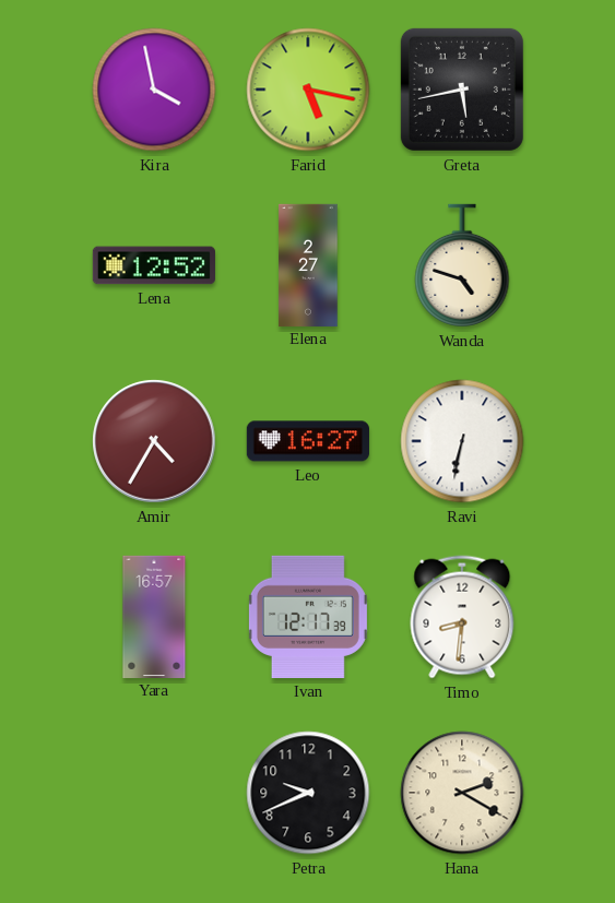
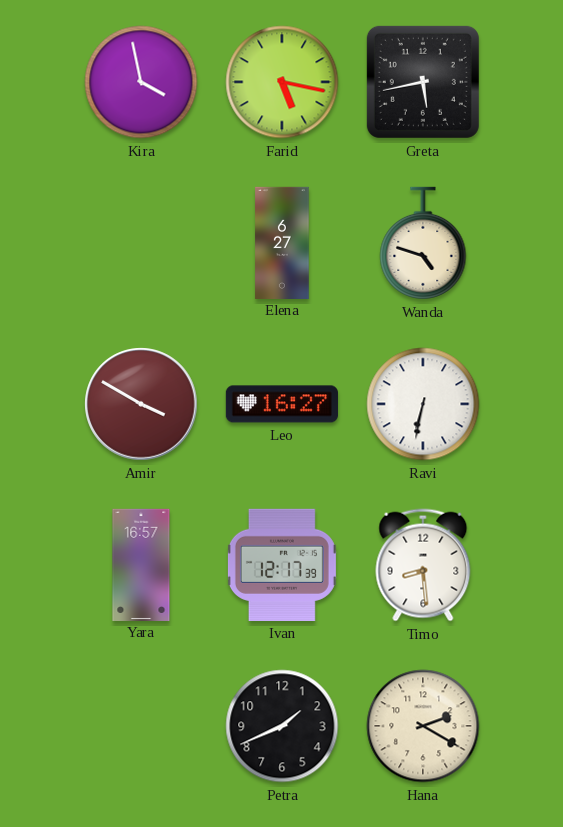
Lena: 12:52 -> none
Elena: 2:27 -> 6:27
Amir: 4:35 -> 3:50
Timo: 8:31 -> 8:29
Petra: 9:41 -> 1:41
